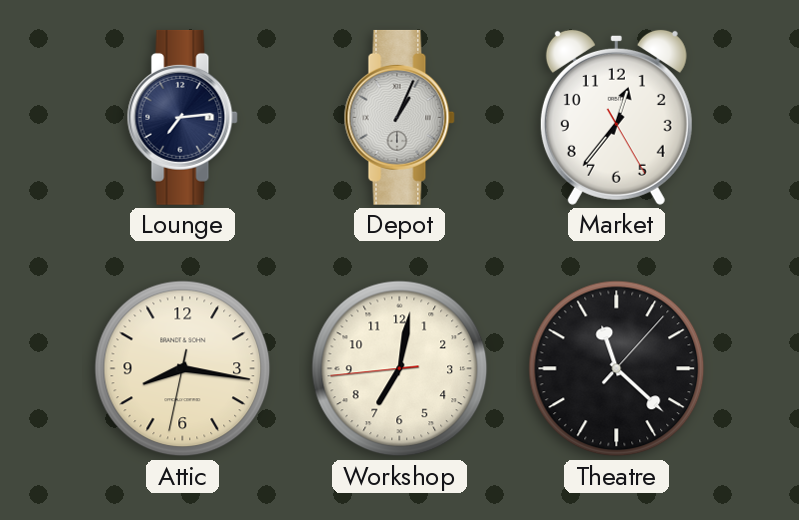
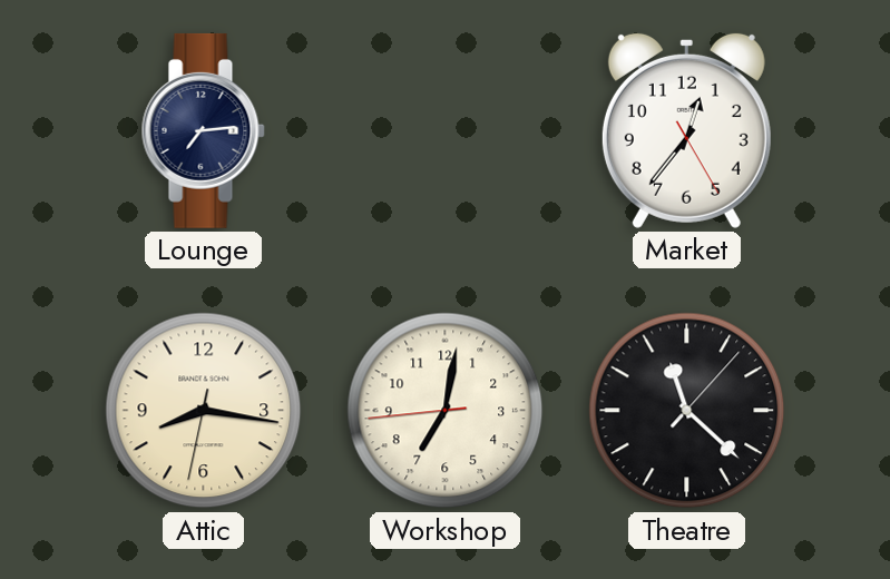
Depot: 1:04 -> none
